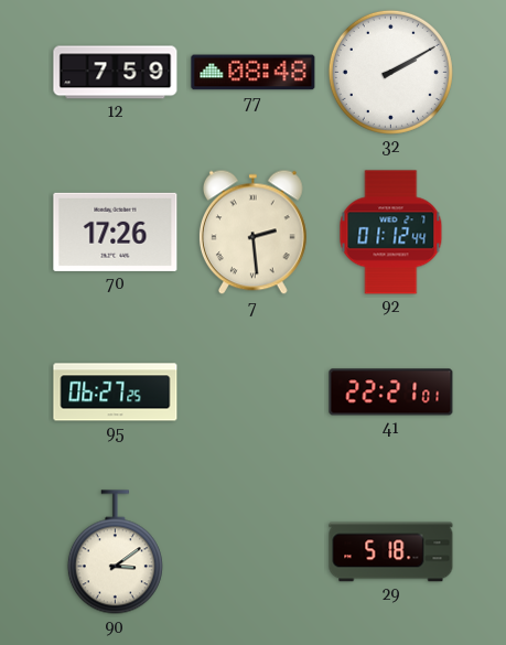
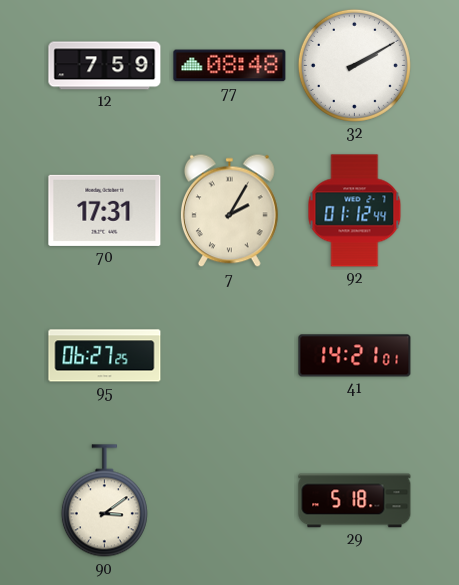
70: 17:26 -> 17:31
7: 2:29 -> 2:05
41: 22:21 -> 14:21
